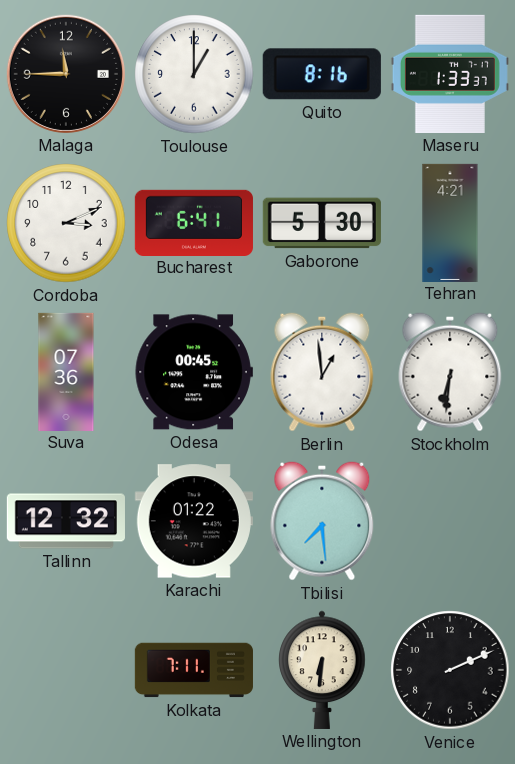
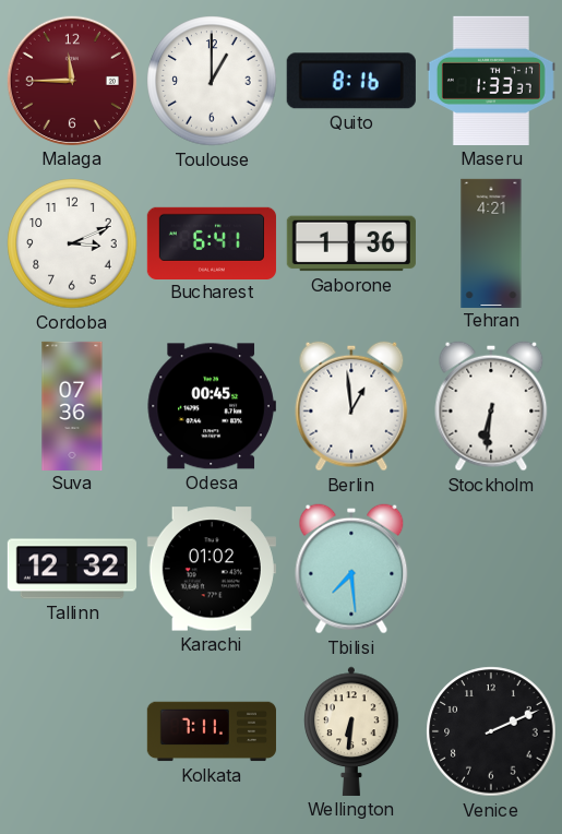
Malaga dial: black -> burgundy
Gaborone: 5:30 -> 1:36
Karachi: 01:22 -> 01:02
